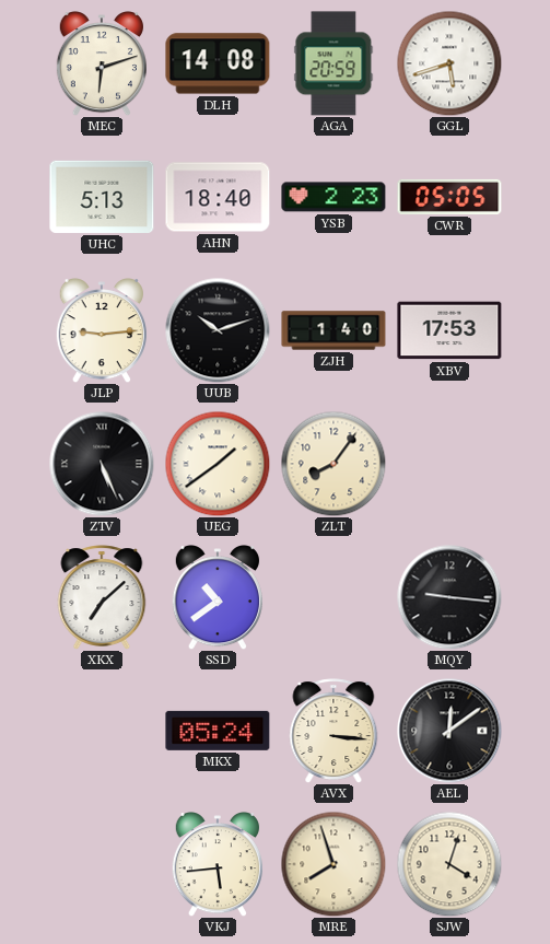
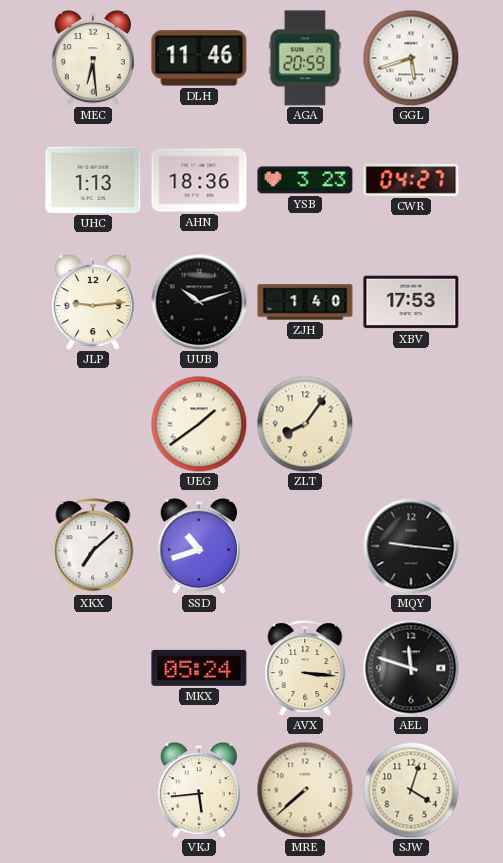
MEC: 6:12 -> 6:29
DLH: 14:08 -> 11:46
UHC: 5:13 -> 1:13
AHN: 18:40 -> 18:36
YSB: 2:23 -> 3:23
CWR: 05:05 -> 04:27
ZTV: 5:26 -> none
SSD: 10:39 -> 10:42
AEL: 12:09 -> 11:48
MRE: 7:57 -> 7:38
